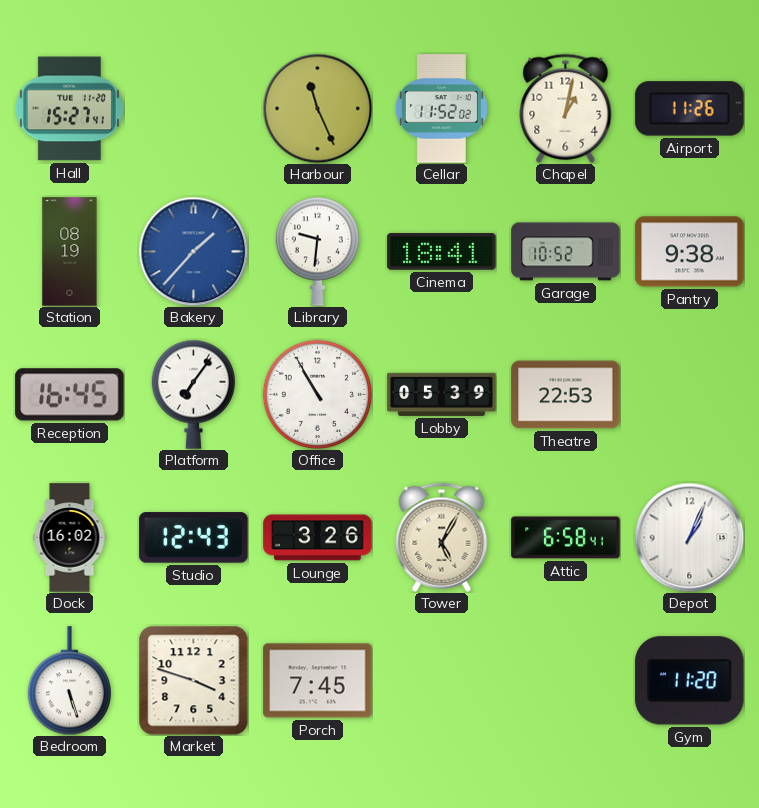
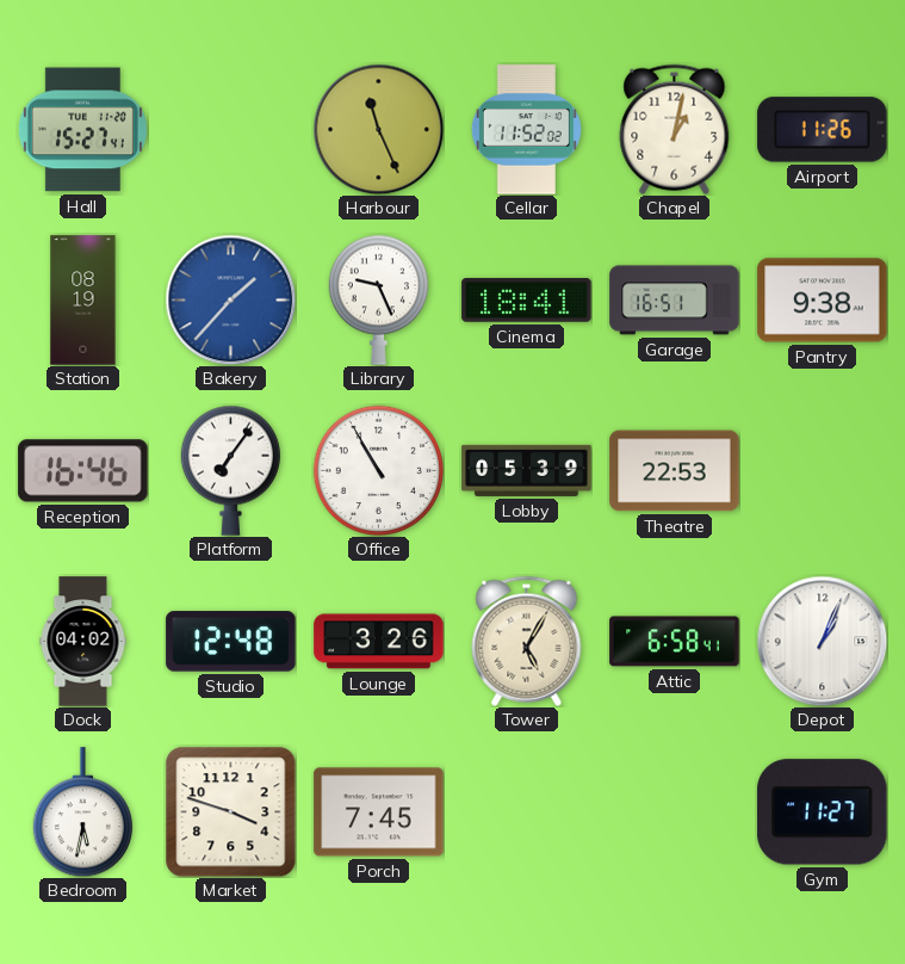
Library: 9:31 -> 9:26
Garage: 10:52 -> 16:51
Reception: 16:45 -> 16:46
Dock: 16:02 -> 04:02
Studio: 12:43 -> 12:48
Bedroom: 5:27 -> 5:32
Gym: 11:20 -> 11:27
